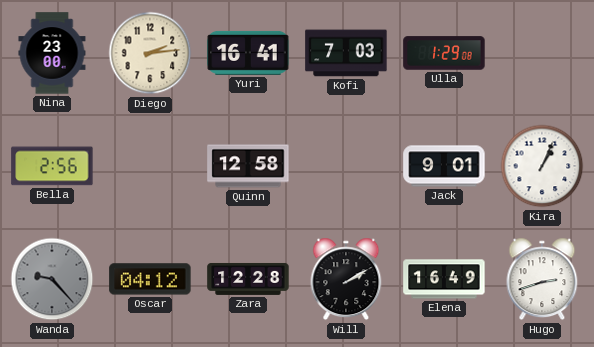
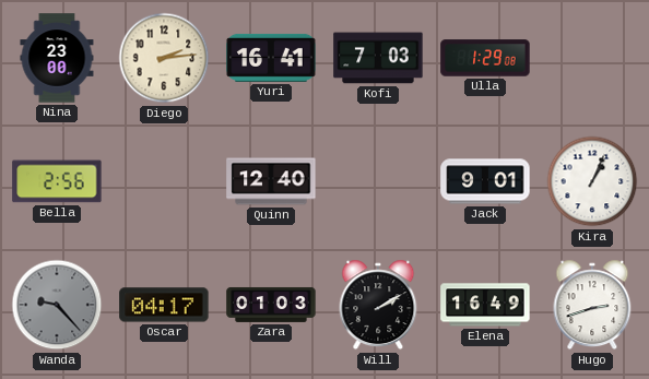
Quinn: 12:58 -> 12:40
Oscar: 04:12 -> 04:17
Zara: 12:28 -> 01:03
